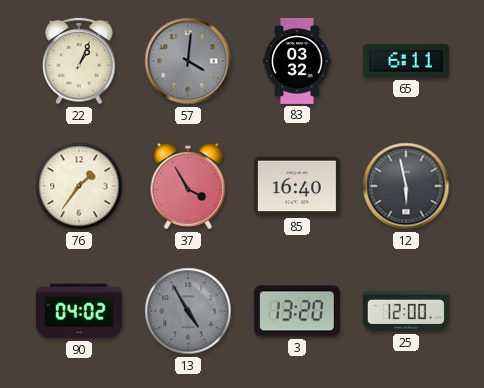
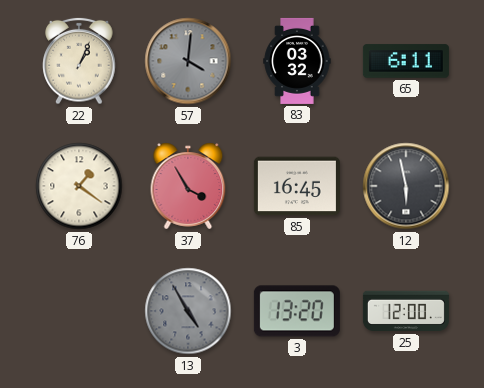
76: 1:36 -> 1:21
85: 16:40 -> 16:45
90: 04:02 -> none
